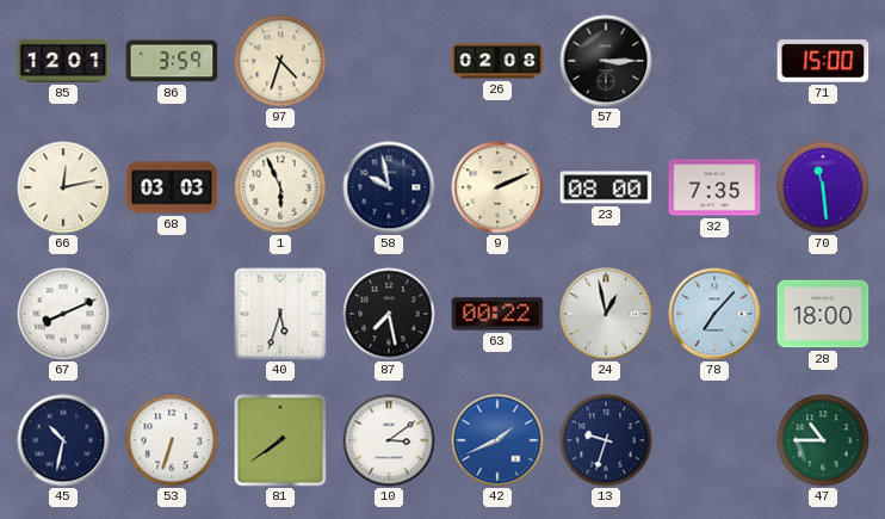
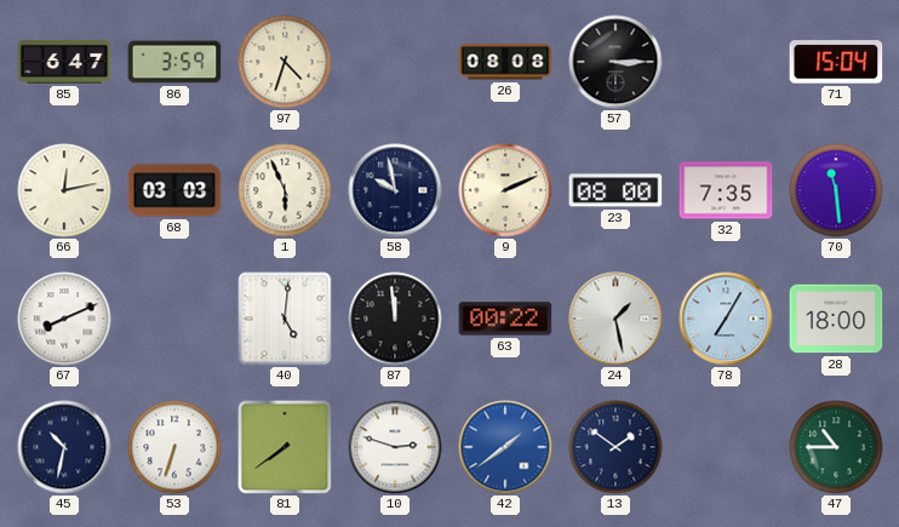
85: 12:01 -> 6:47
26: 02:08 -> 08:08
71: 15:00 -> 15:04
40: 5:33 -> 5:01
87: 7:28 -> 11:59
24: 12:58 -> 1:28
78: 7:07 -> 7:05
10: 3:09 -> 2:48
42: 1:41 -> 1:39
13: 9:33 -> 1:51
